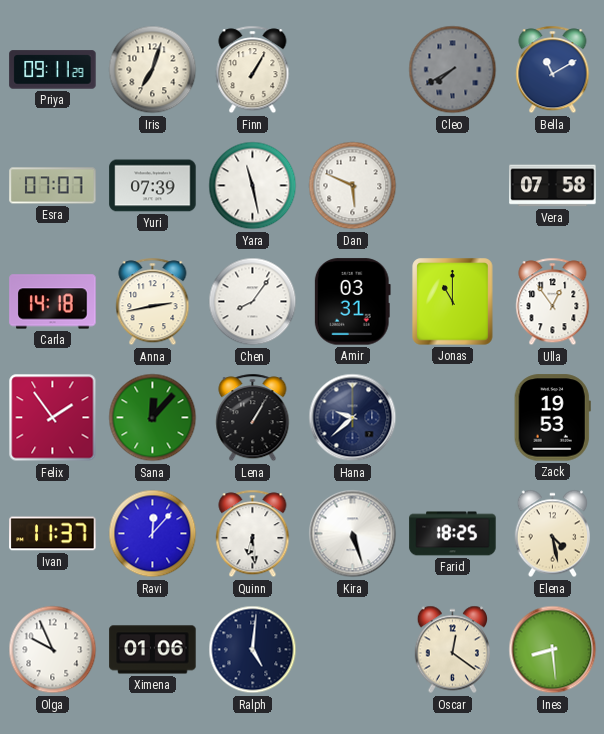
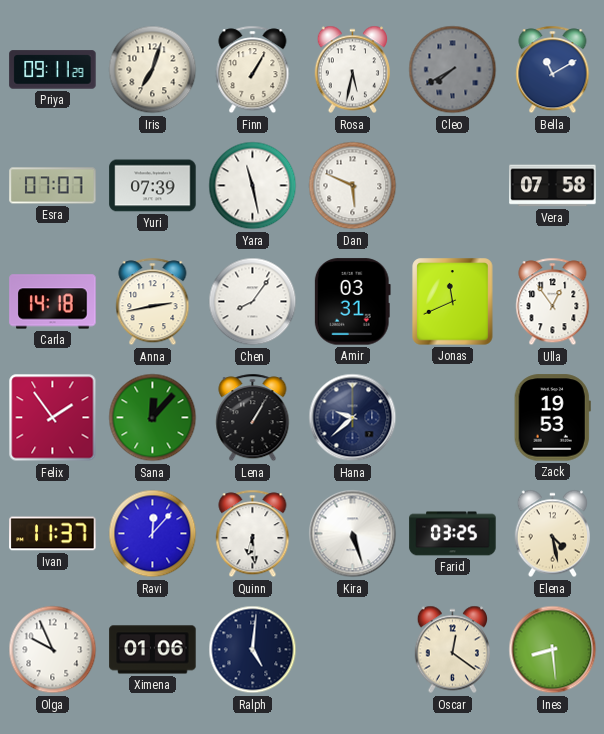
Rosa: none -> 5:32
Jonas: 11:00 -> 11:41
Farid: 18:25 -> 03:25
